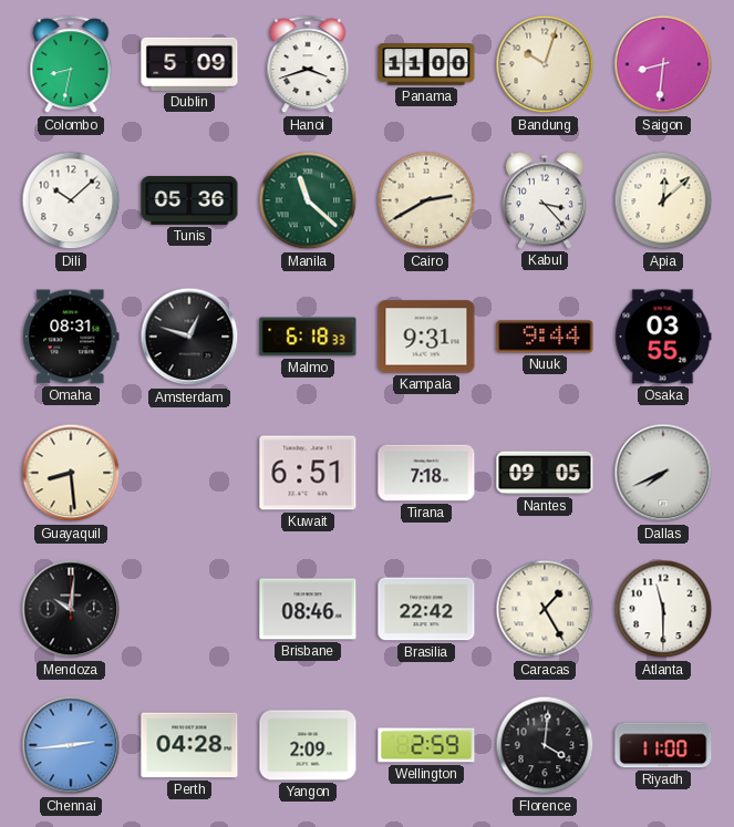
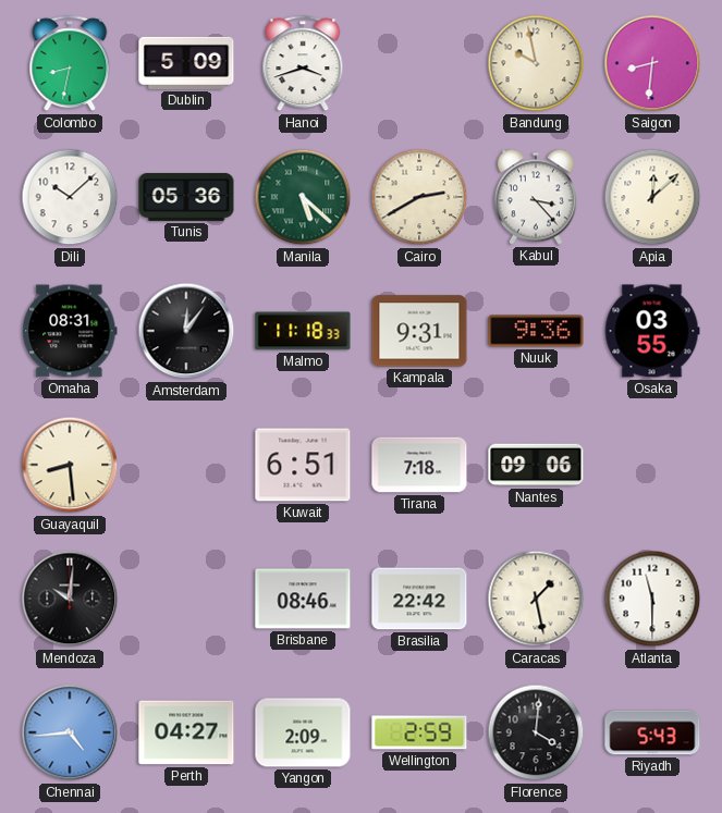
Panama: 11:00 -> none
Bandung: 10:03 -> 9:58
Manila: 11:22 -> 5:22
Amsterdam: 12:48 -> 12:06
Malmo: 6:18 -> 11:18
Nuuk: 9:44 -> 9:36
Nantes: 09:05 -> 09:06
Dallas: 7:41 -> none
Caracas: 1:25 -> 1:28
Chennai: 2:44 -> 4:44
Perth: 04:28 -> 04:27
Riyadh: 11:00 -> 5:43
